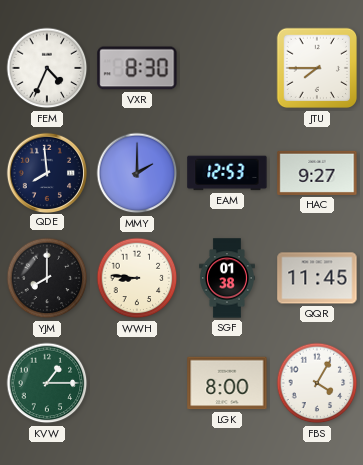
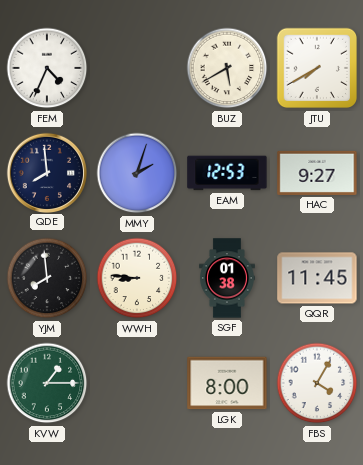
VXR: 8:30 -> none
BUZ: none -> 5:40
JTU: 7:45 -> 7:40
MMY: 2:00 -> 2:03
YJM: 8:00 -> 7:59
